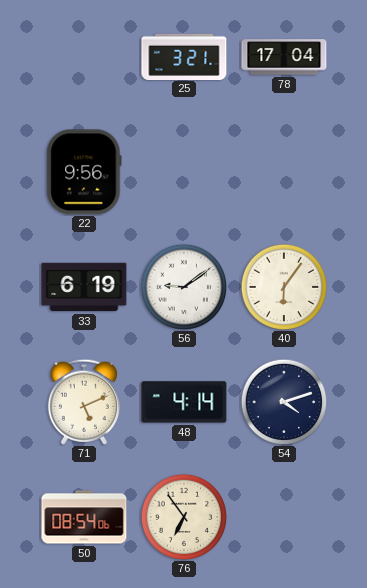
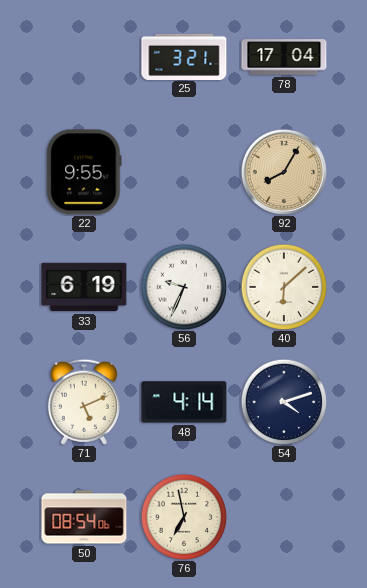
22: 9:56 -> 9:55
92: none -> 8:05
56: 9:09 -> 9:34
40: 6:06 -> 6:08
76: 6:54 -> 6:58
